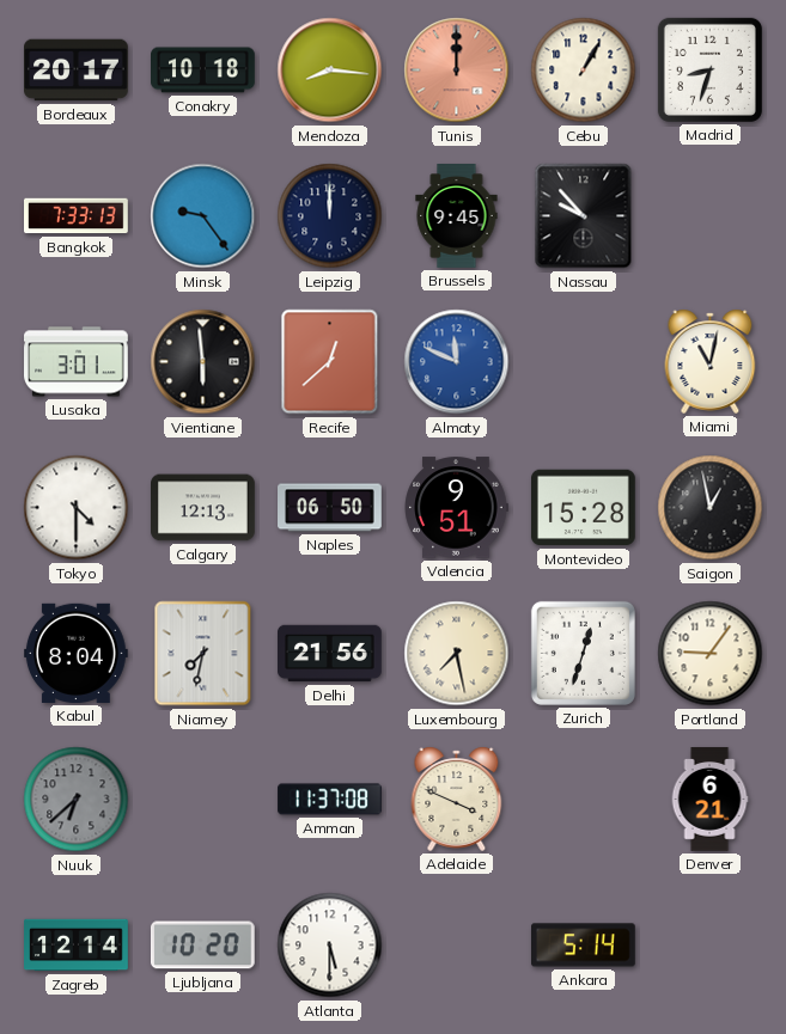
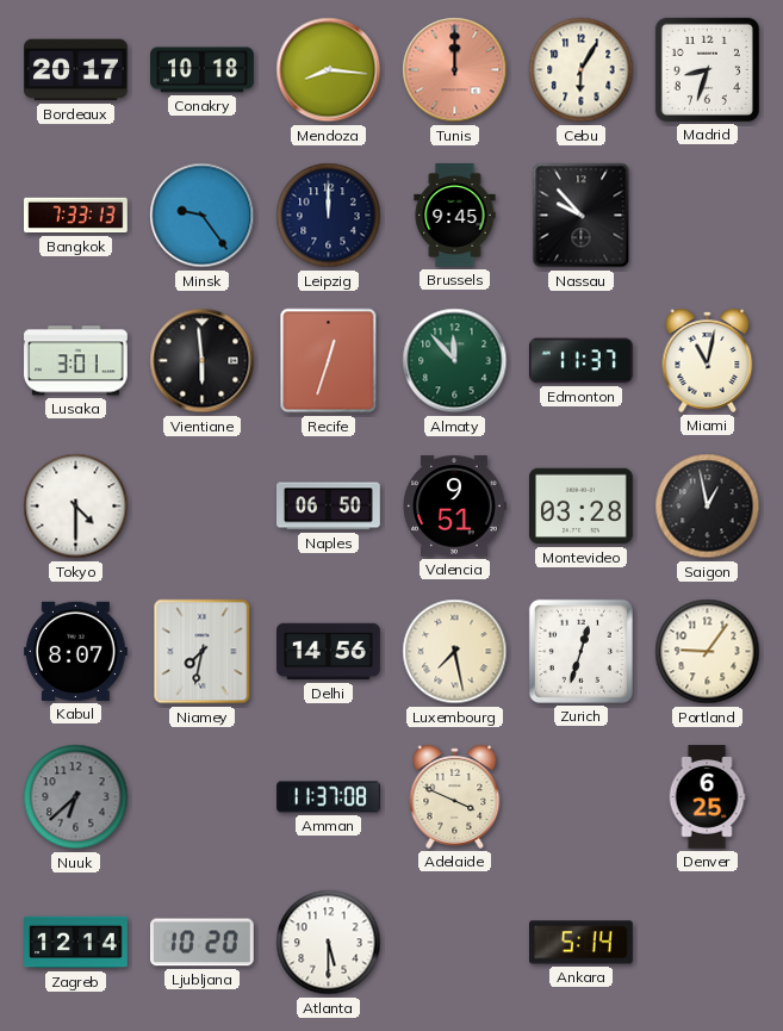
Cebu: 1:05 -> 6:05
Recife: 12:38 -> 12:33
Almaty: 11:49 -> 11:53
Almaty dial: blue -> green
Edmonton: none -> 11:37
Calgary: 12:13 -> none
Montevideo: 15:28 -> 03:28
Kabul: 8:04 -> 8:07
Delhi: 21:56 -> 14:56
Denver: 6:21 -> 6:25
